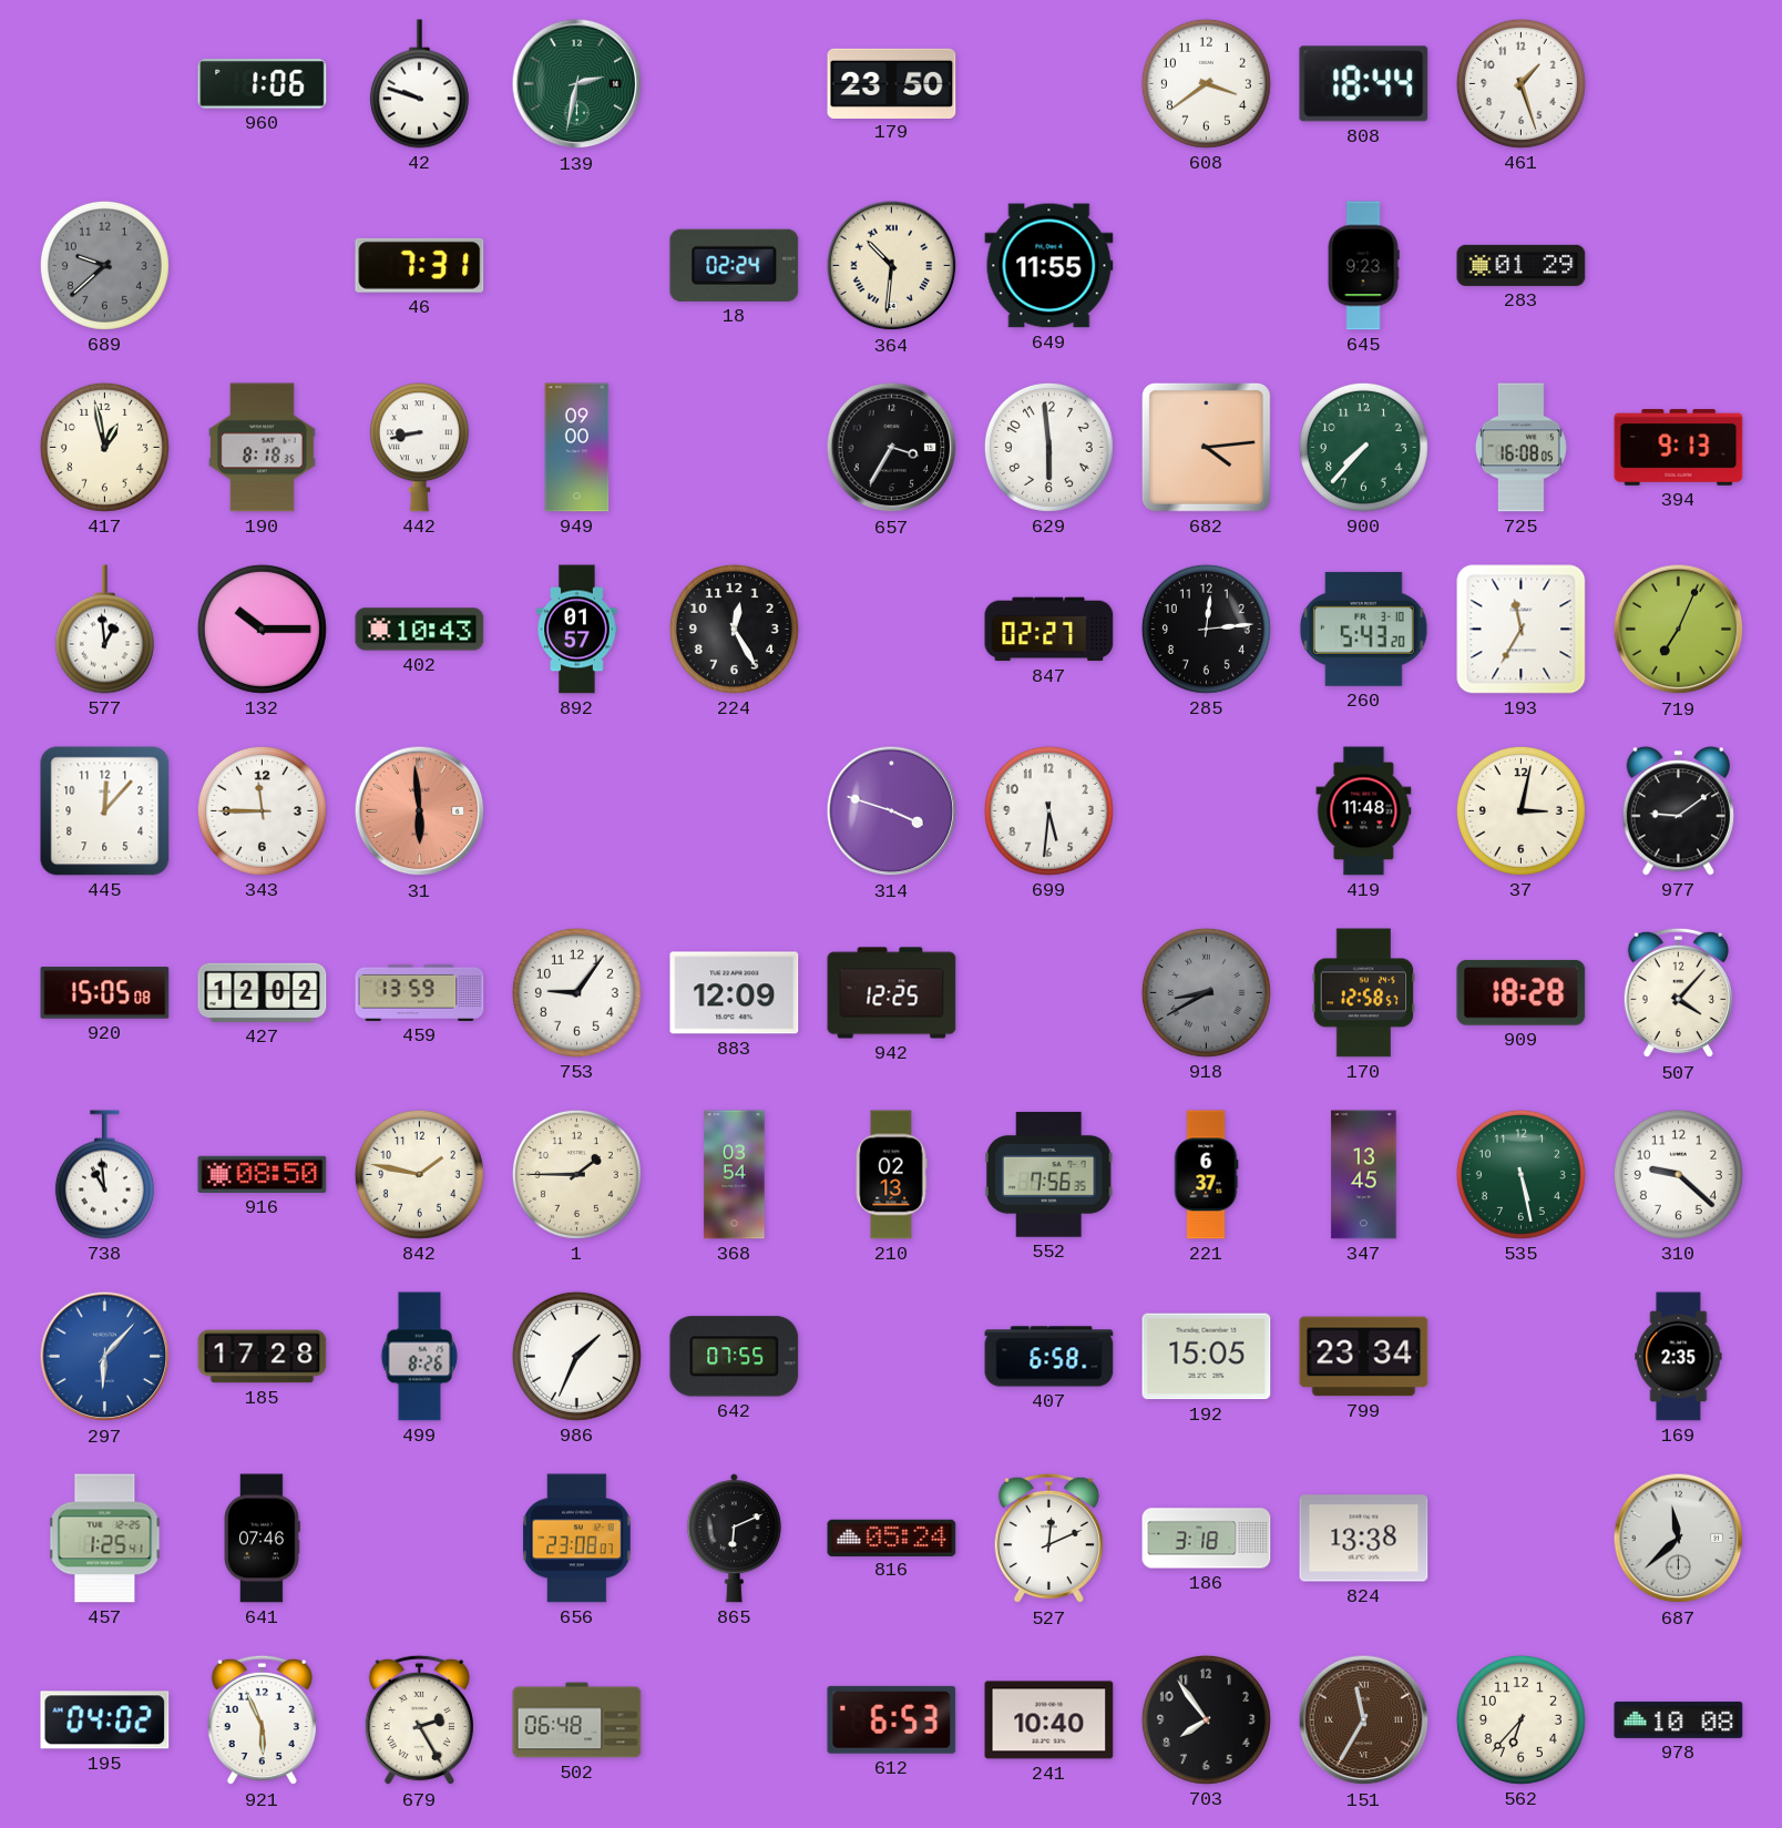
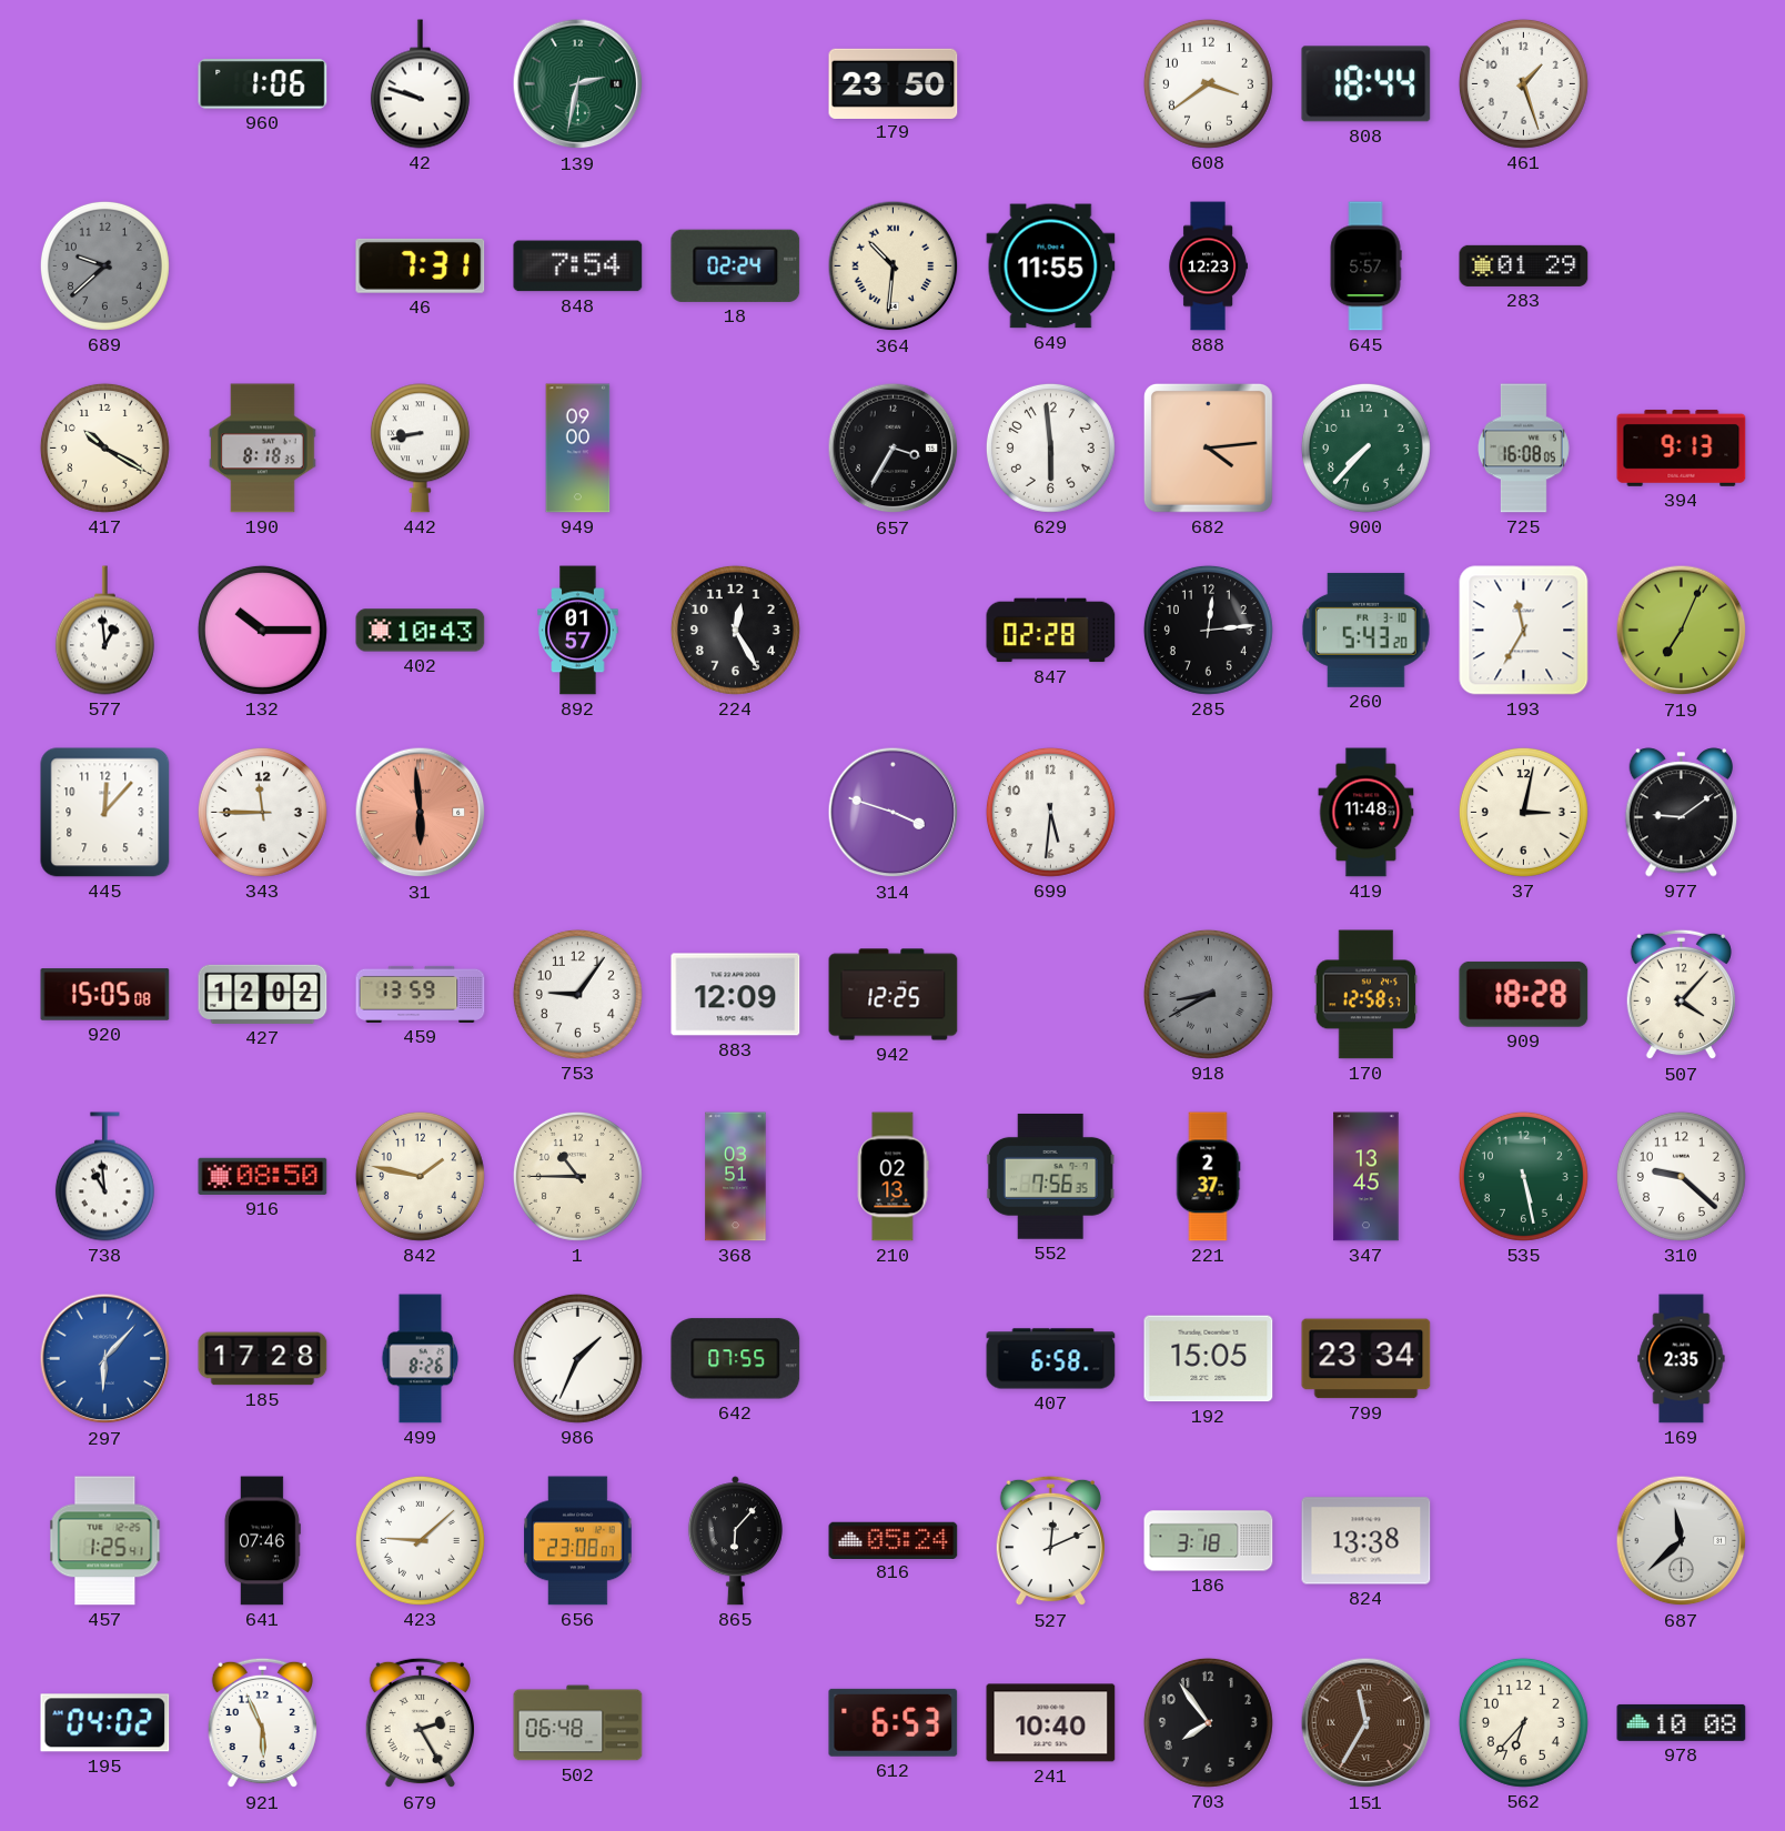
848: none -> 7:54
888: none -> 12:23
645: 9:23 -> 5:57
417: 12:58 -> 10:20
847: 02:27 -> 02:28
1: 1:45 -> 10:45
368: 03:54 -> 03:51
221: 6:37 -> 2:37
423: none -> 9:08
865: 6:11 -> 6:07
